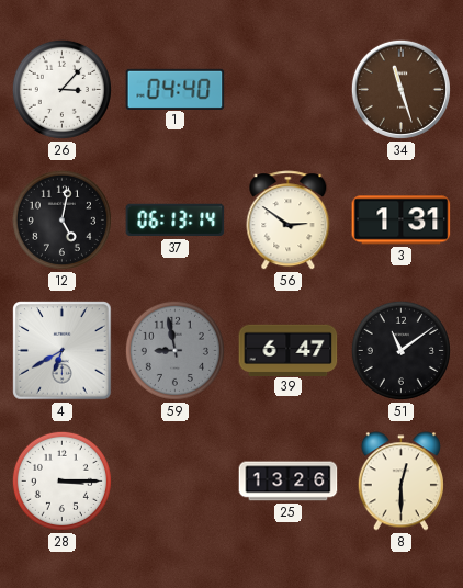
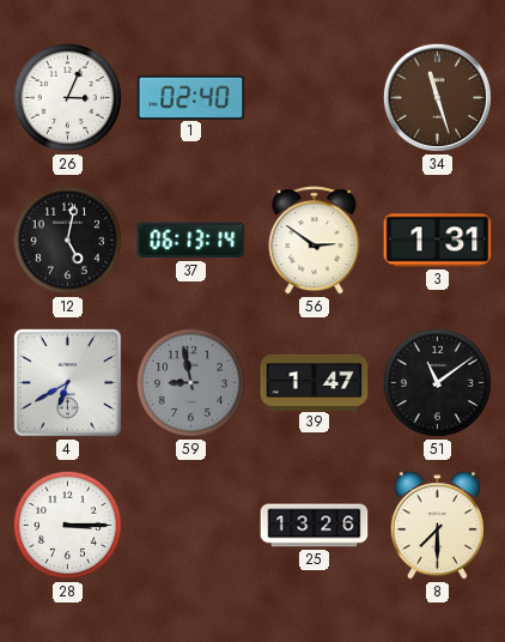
26: 3:07 -> 3:04
1: 04:40 -> 02:40
39: 6:47 -> 1:47
8: 12:30 -> 7:30
